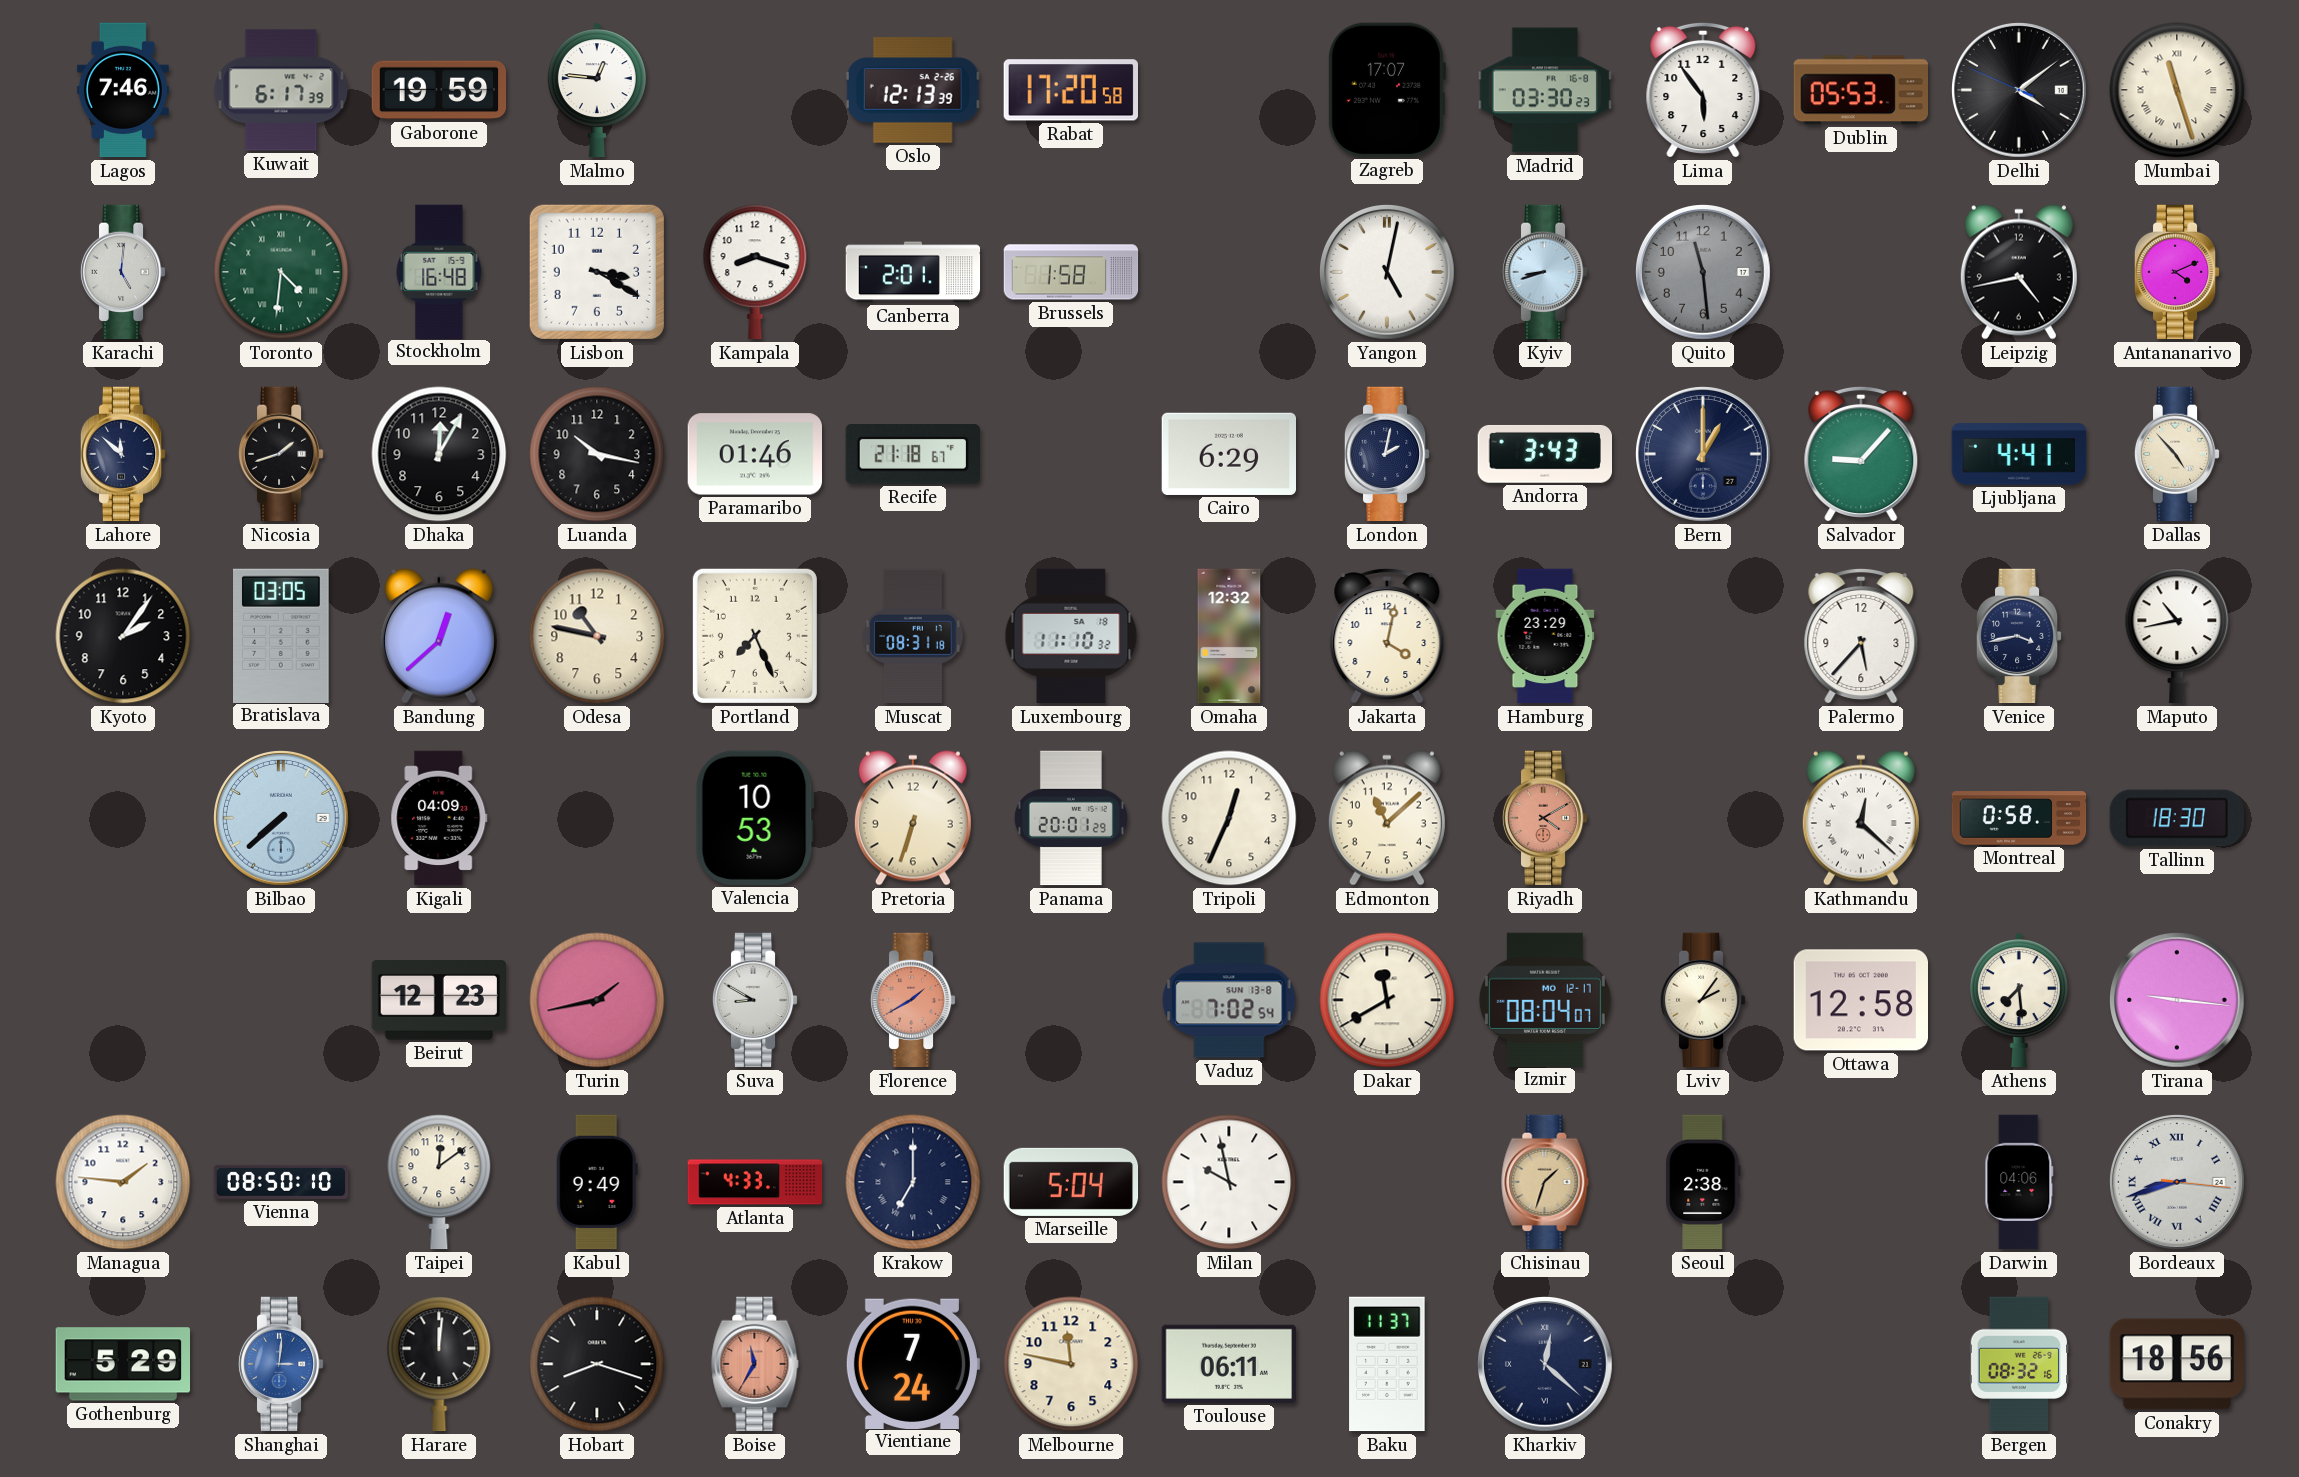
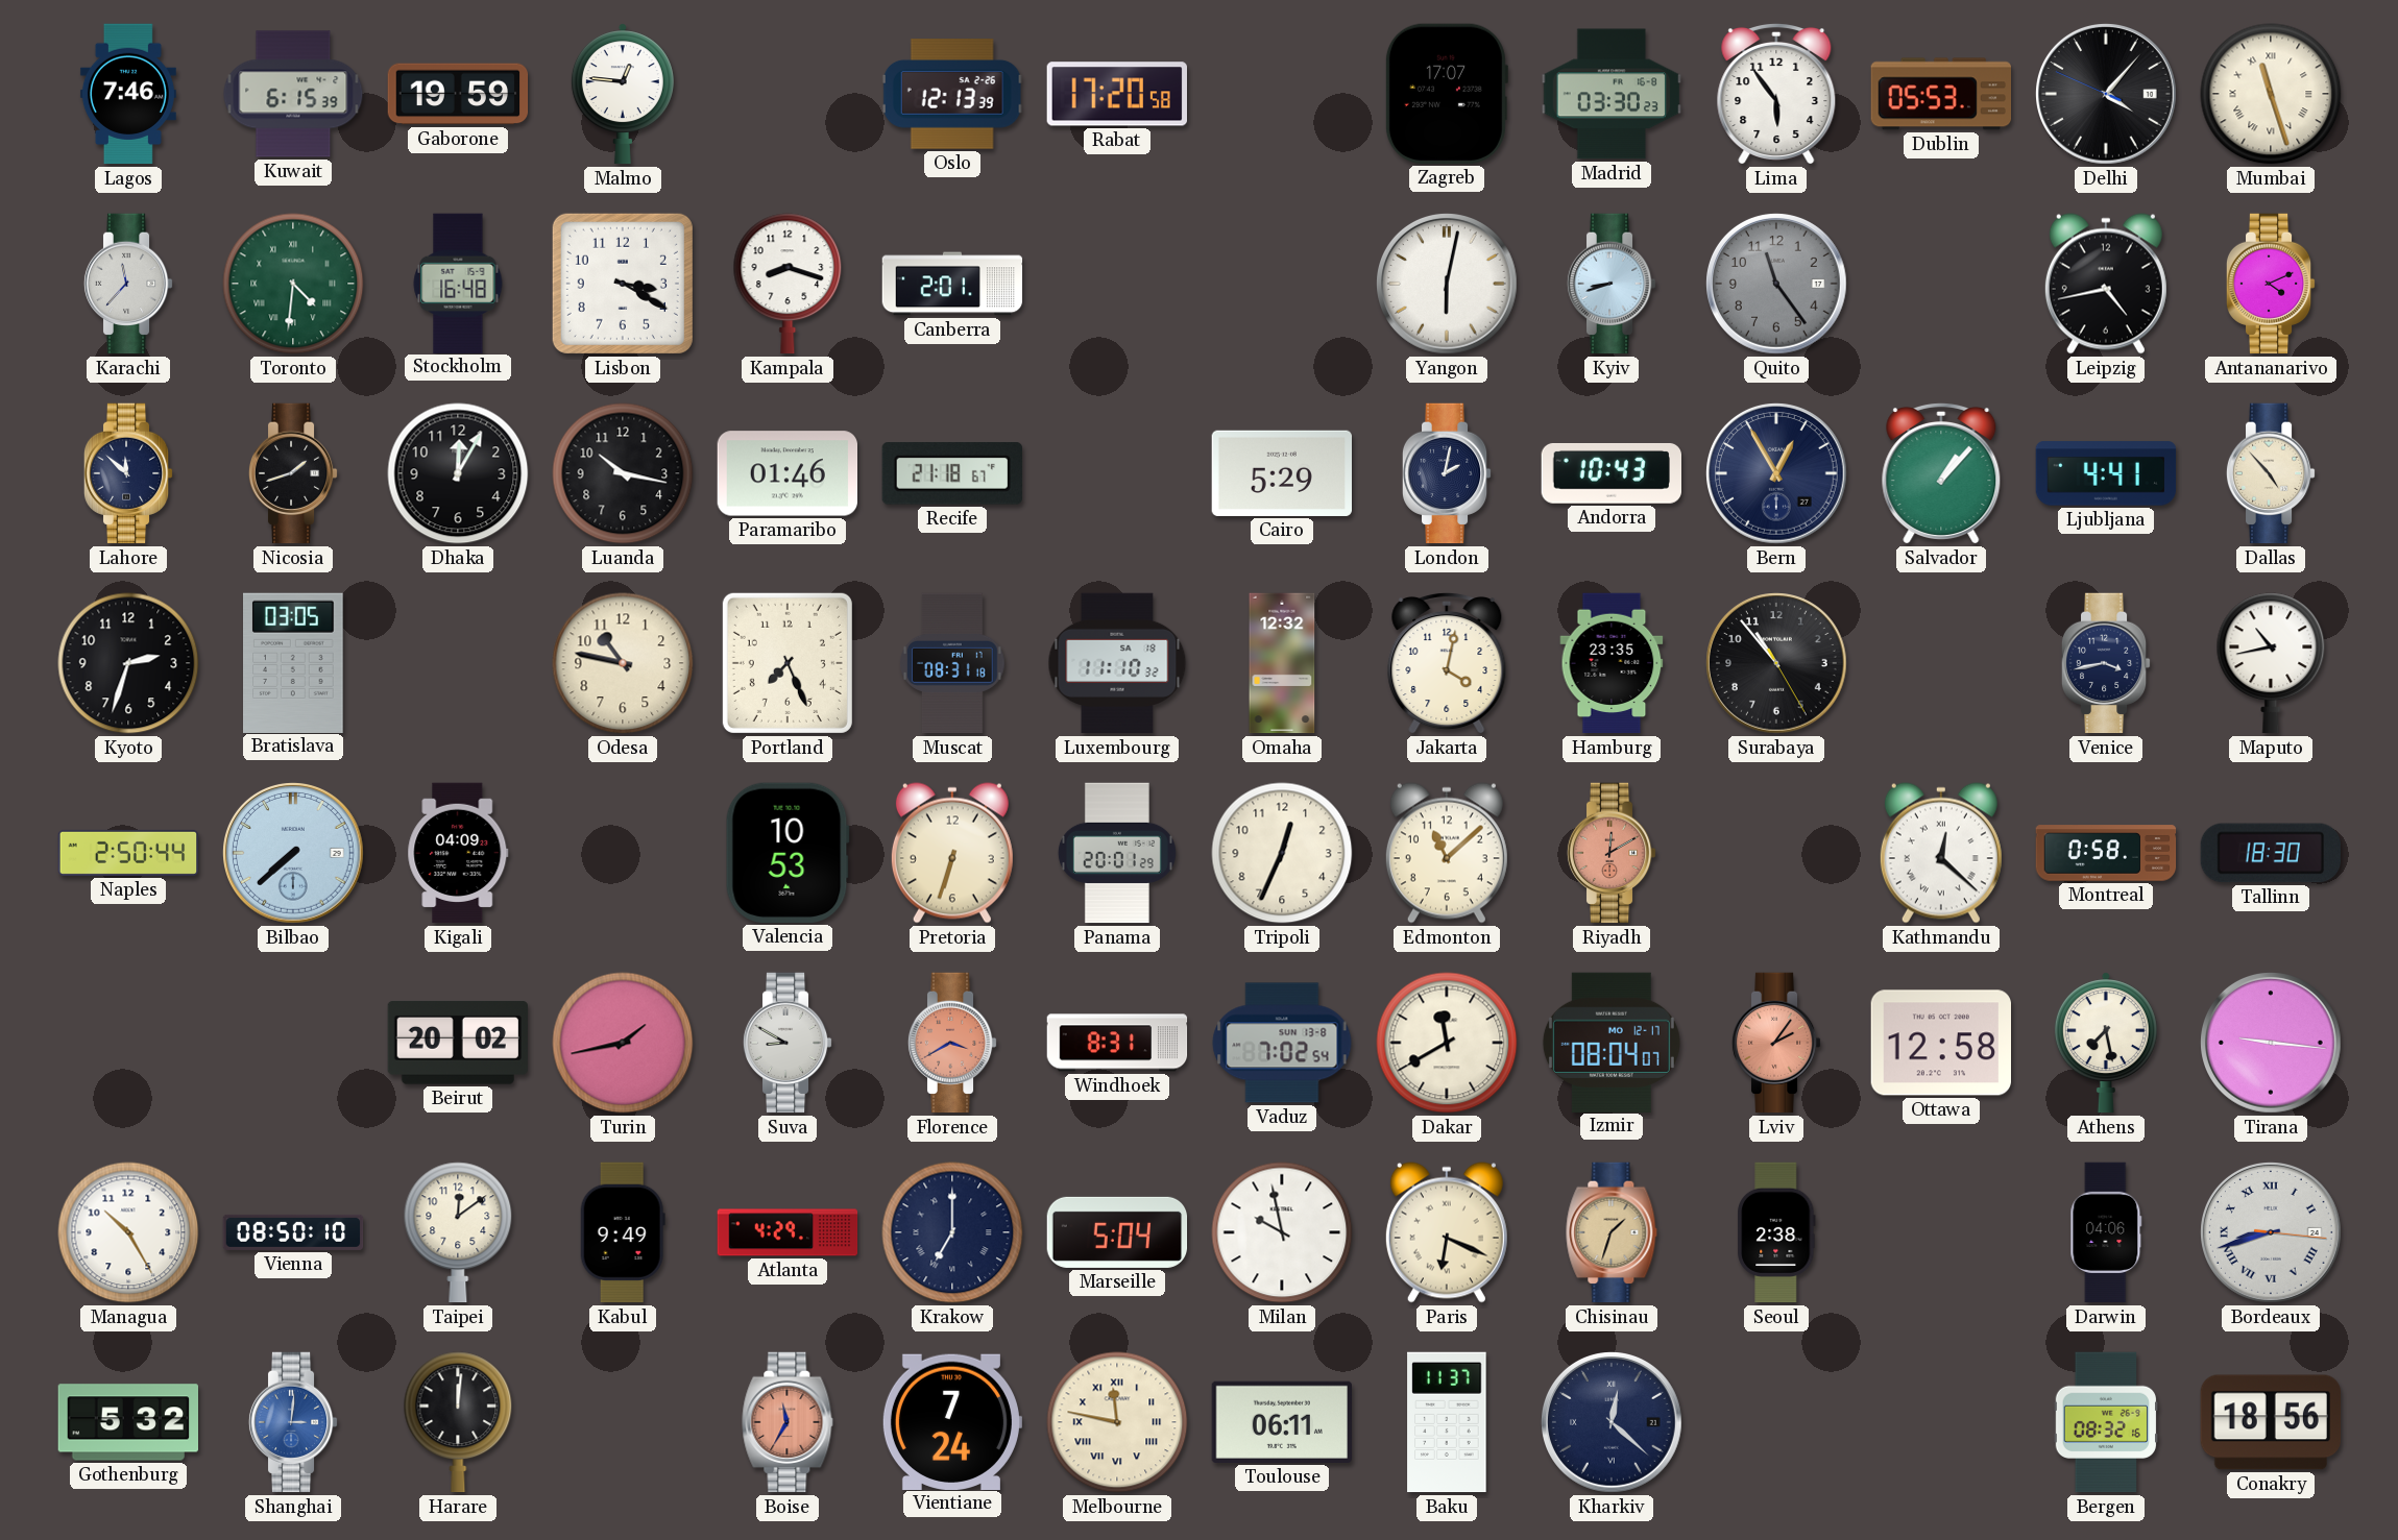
Kuwait: 6:17 -> 6:15
Delhi: 4:08 -> 4:06
Karachi: 5:01 -> 11:37
Brussels: 1:58 -> none
Yangon: 5:02 -> 6:02
Quito: 11:29 -> 11:24
Cairo: 6:29 -> 5:29
Andorra: 3:43 -> 10:43
Bern: 1:00 -> 12:55
Salvador: 9:07 -> 1:07
Kyoto: 2:06 -> 2:33
Bandung: 12:38 -> none
Hamburg: 23:29 -> 23:35
Surabaya: none -> 10:53
Palermo: 5:37 -> none
Naples: none -> 2:50
Riyadh: 4:10 -> 12:10
Beirut: 12:23 -> 20:02
Florence: 1:40 -> 3:40
Windhoek: none -> 8:31
Lviv dial: cream -> salmon
Athens: 7:29 -> 7:28
Managua: 1:46 -> 10:25
Atlanta: 4:33 -> 4:29
Paris: none -> 6:19
Gothenburg: 5:29 -> 5:32
Hobart: 8:18 -> none
Melbourne numerals: Arabic -> Roman
